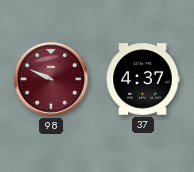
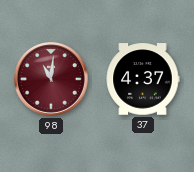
98: 9:49 -> 11:01
